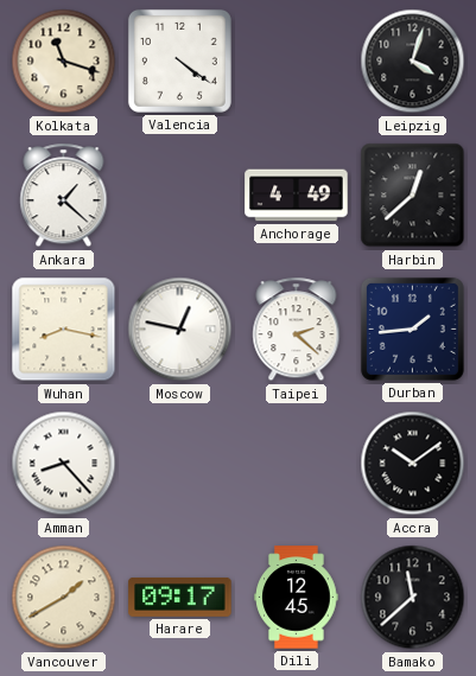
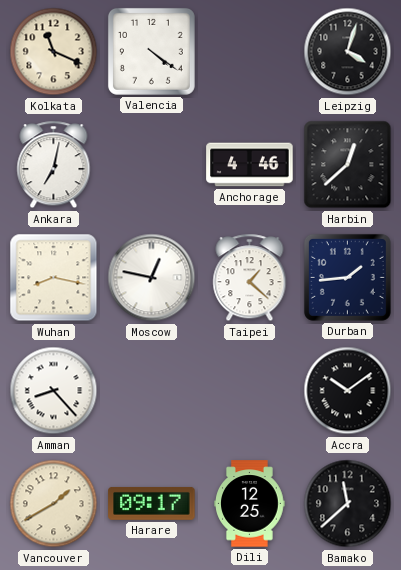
Kolkata: 11:18 -> 11:19
Ankara: 1:22 -> 7:02
Anchorage: 4:49 -> 4:46
Taipei: 2:22 -> 1:22
Dili: 12:45 -> 12:25
